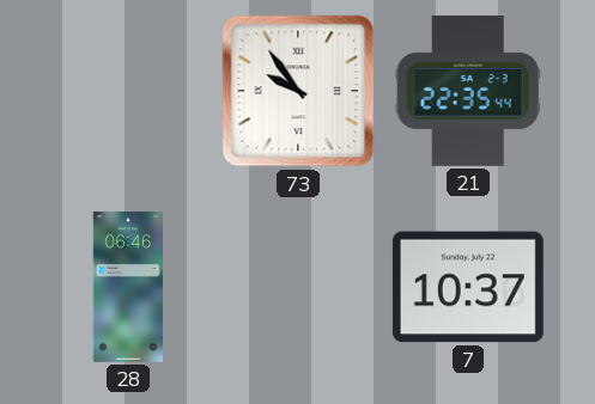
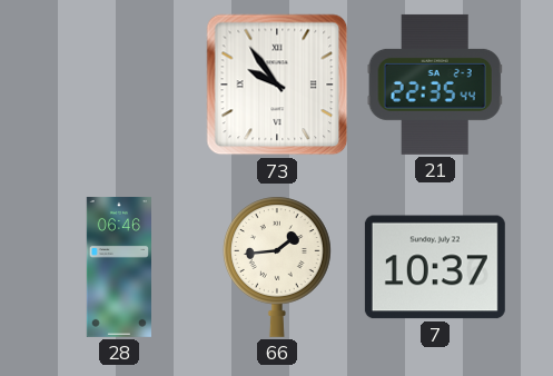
66: none -> 1:44
